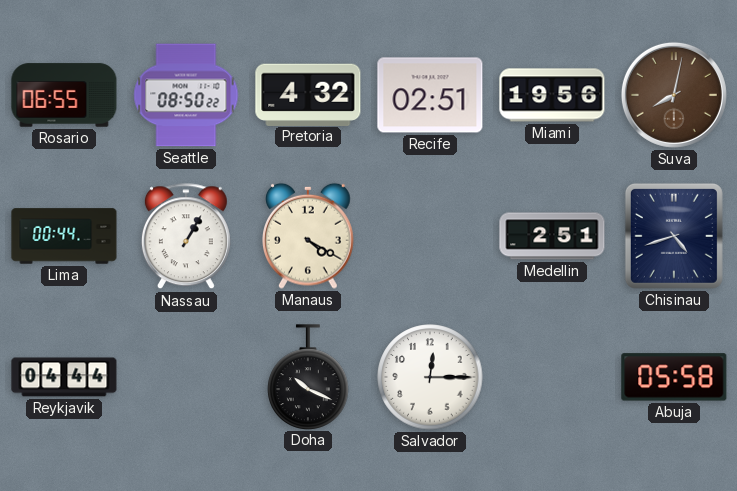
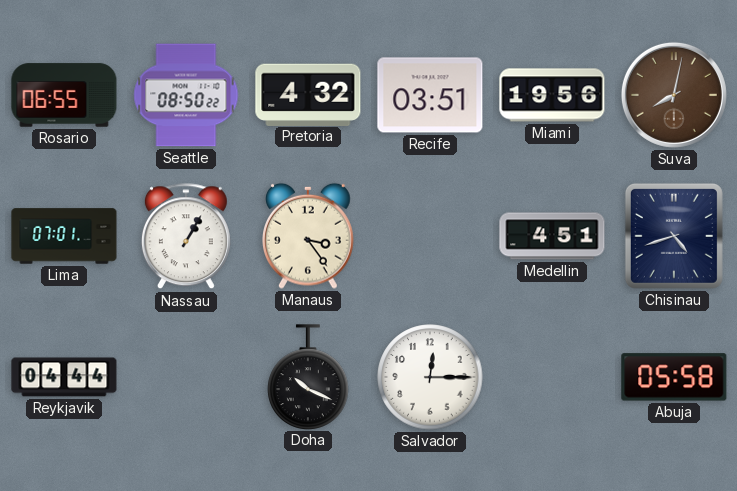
Recife: 02:51 -> 03:51
Lima: 00:44 -> 07:01
Manaus: 4:20 -> 3:24
Medellin: 2:51 -> 4:51
